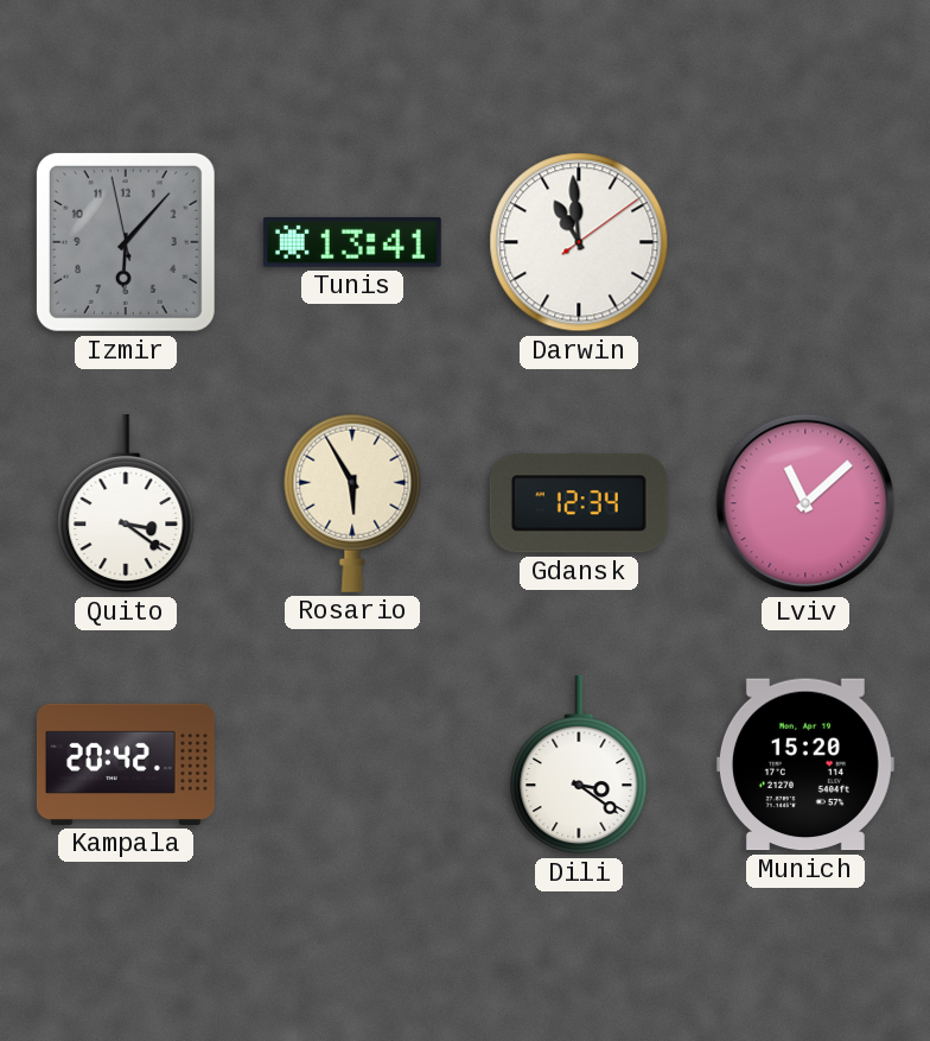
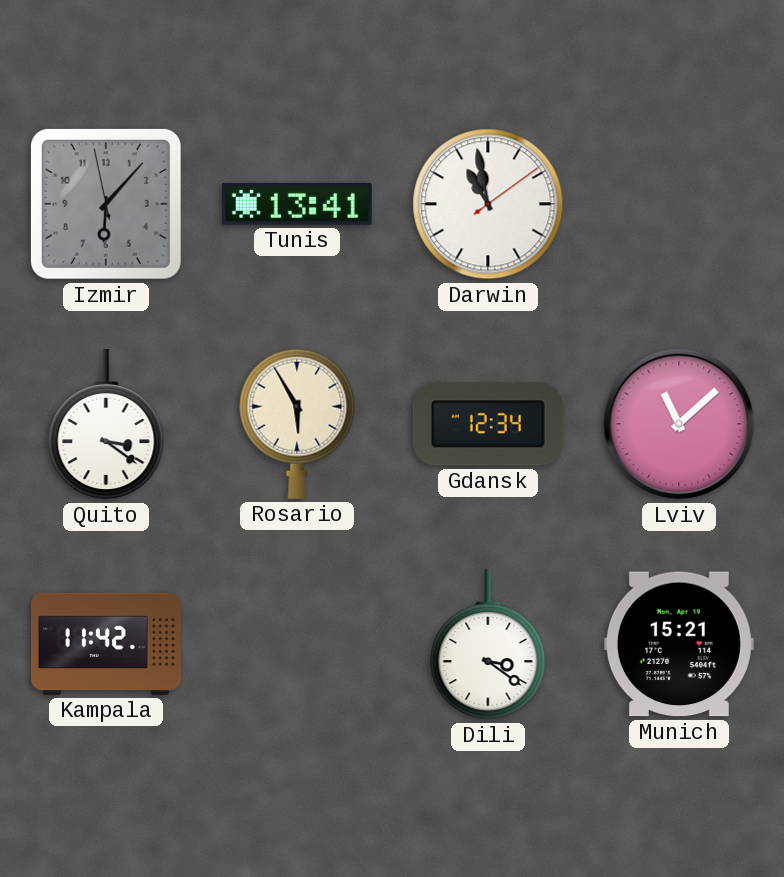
Darwin: 10:59 -> 10:58
Kampala: 20:42 -> 11:42
Munich: 15:20 -> 15:21
